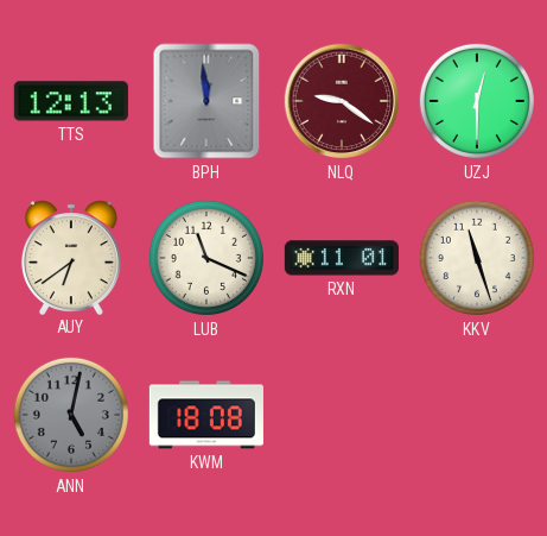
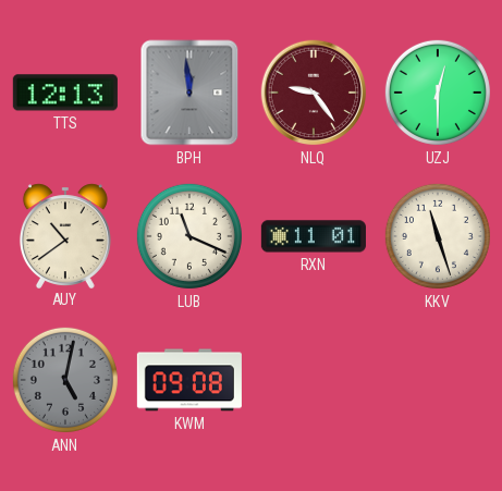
NLQ: 9:21 -> 9:24
AUY: 6:39 -> 10:39
KWM: 18:08 -> 09:08
